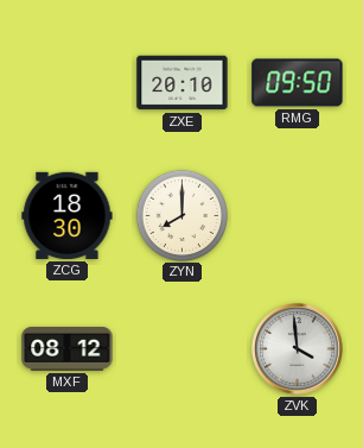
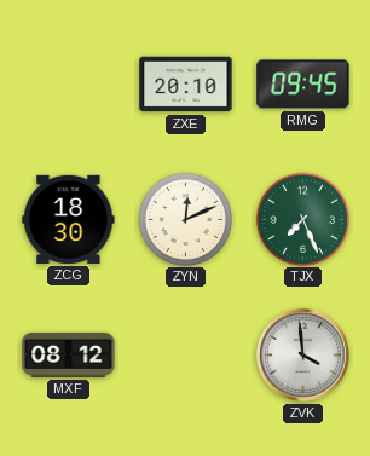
RMG: 09:50 -> 09:45
ZYN: 8:00 -> 12:11
TJX: none -> 7:26
